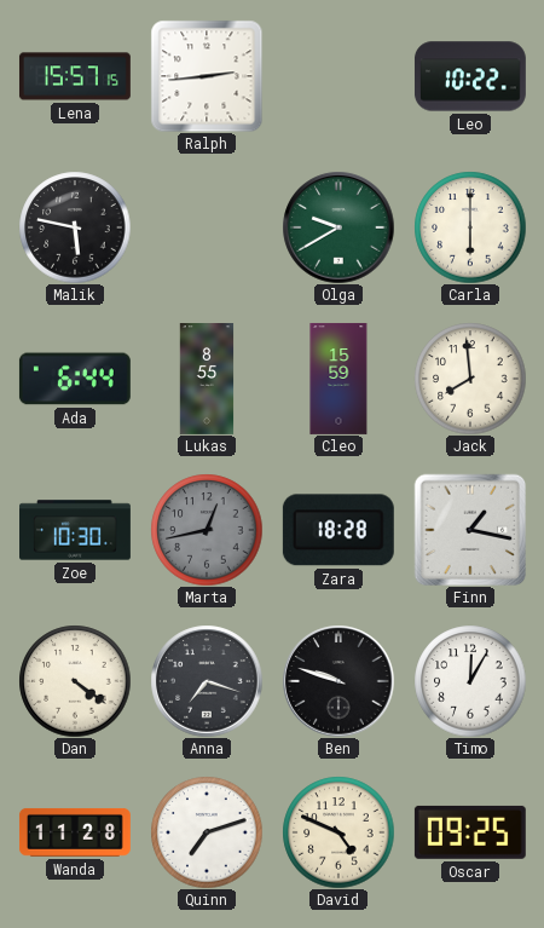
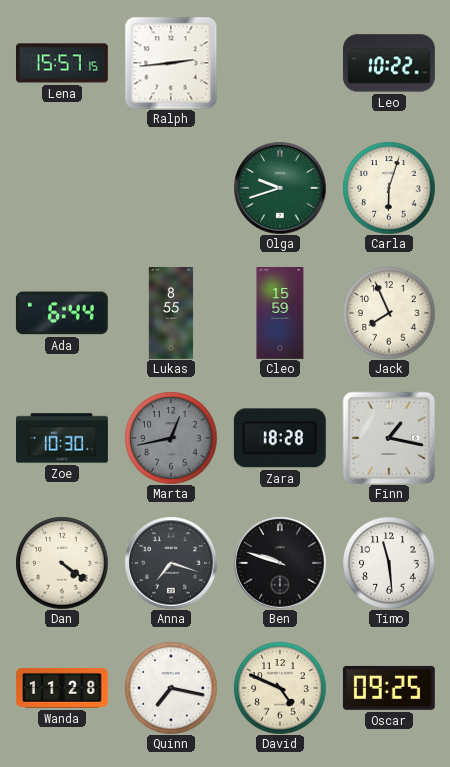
Malik: 5:47 -> none
Olga: 9:40 -> 9:42
Carla: 6:00 -> 6:03
Jack: 7:59 -> 7:56
Timo: 12:05 -> 11:29
Quinn: 7:12 -> 7:17
